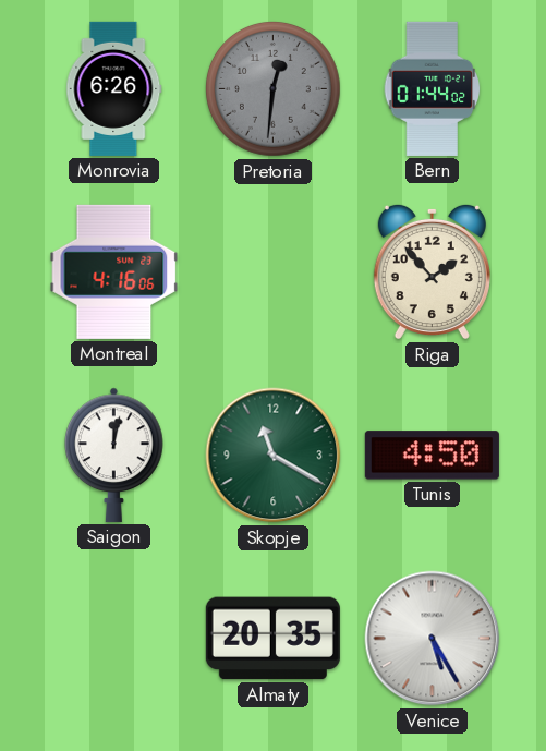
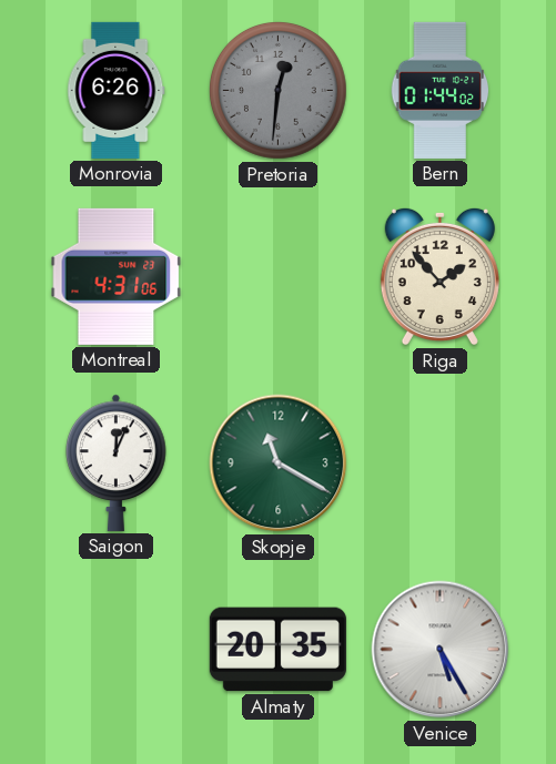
Montreal: 4:16 -> 4:31
Saigon: 12:02 -> 12:04
Tunis: 4:50 -> none
